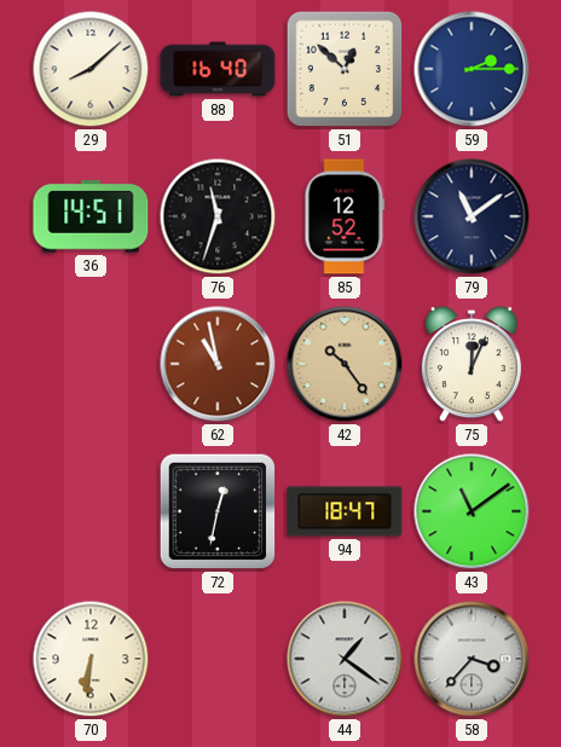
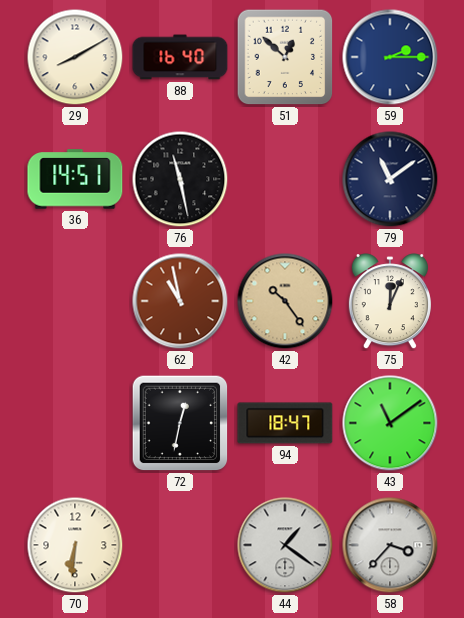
29: 8:08 -> 8:10
76: 11:33 -> 11:28
85: 12:52 -> none
